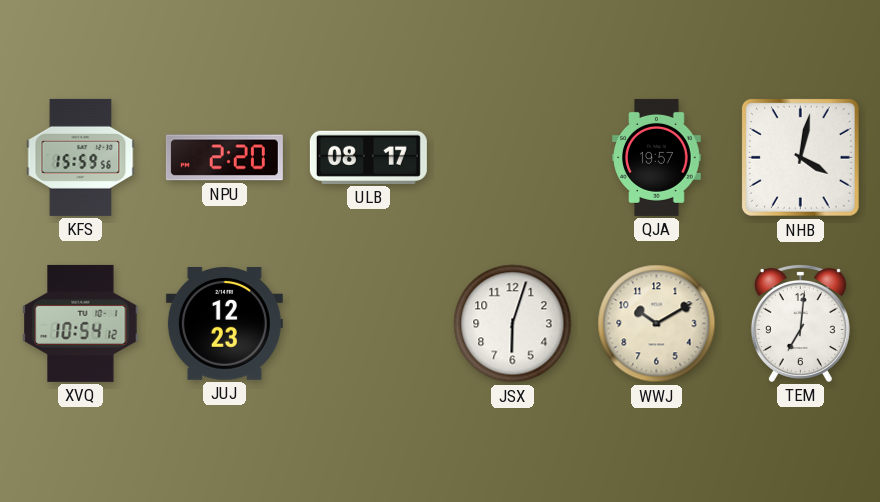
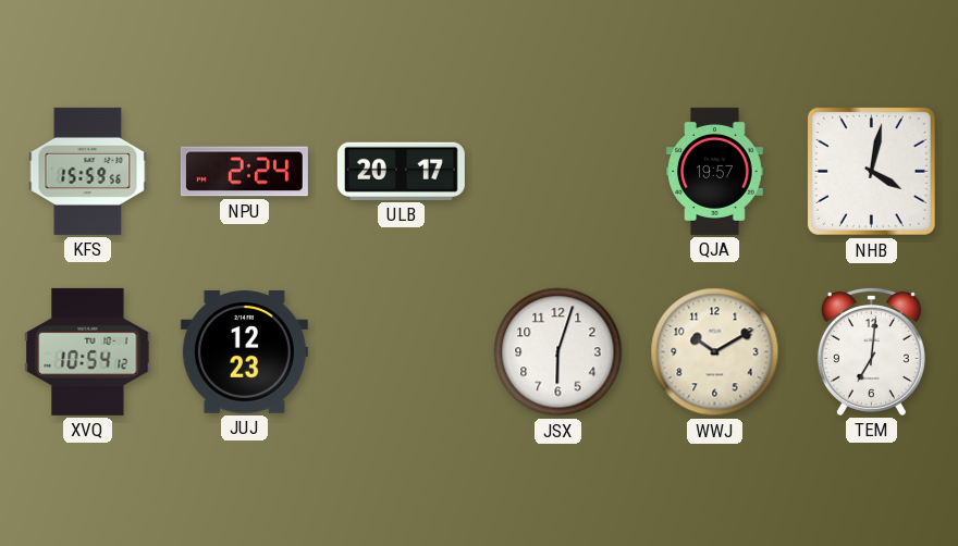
NPU: 2:20 -> 2:24
ULB: 08:17 -> 20:17
